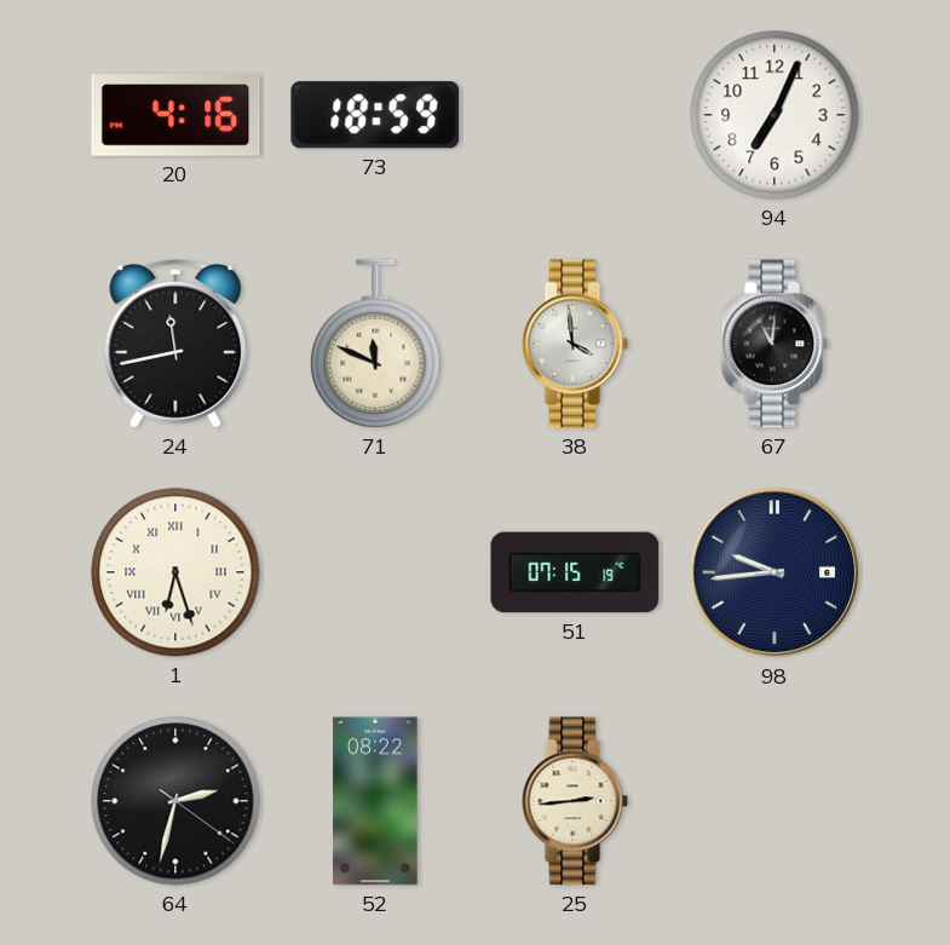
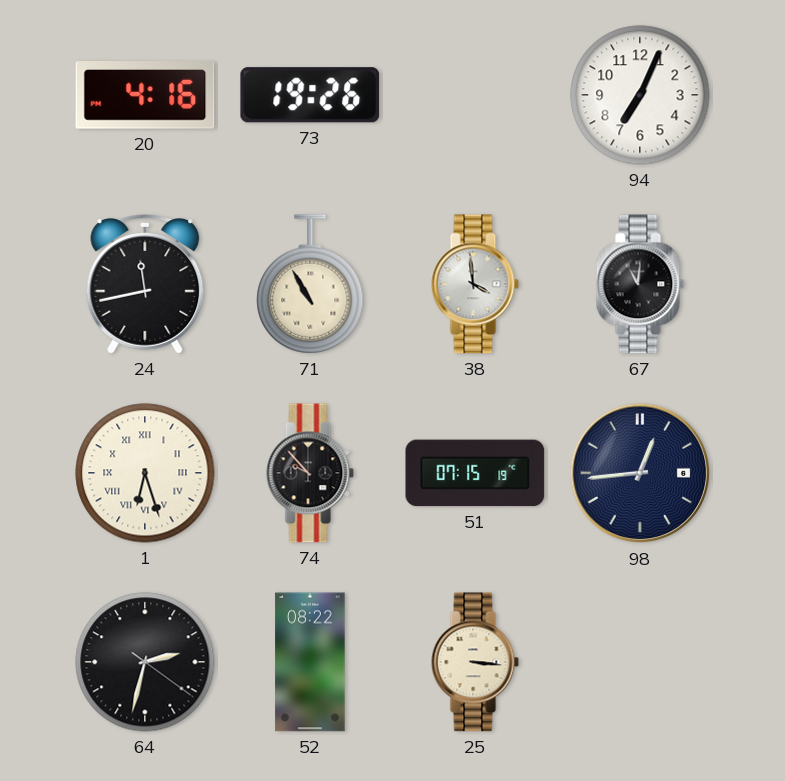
73: 18:59 -> 19:26
71: 11:49 -> 10:55
74: none -> 9:53
98: 9:44 -> 12:44
25: 2:44 -> 3:16
